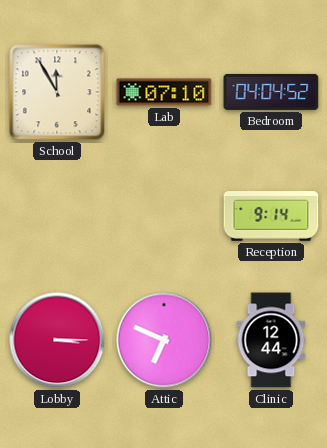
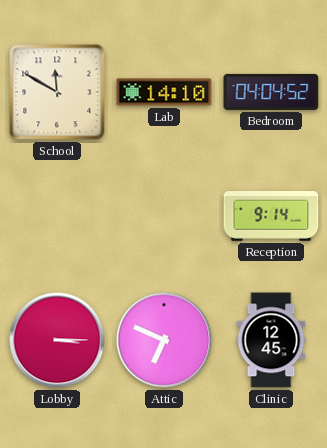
School: 11:55 -> 11:50
Lab: 07:10 -> 14:10
Clinic: 12:44 -> 12:45
